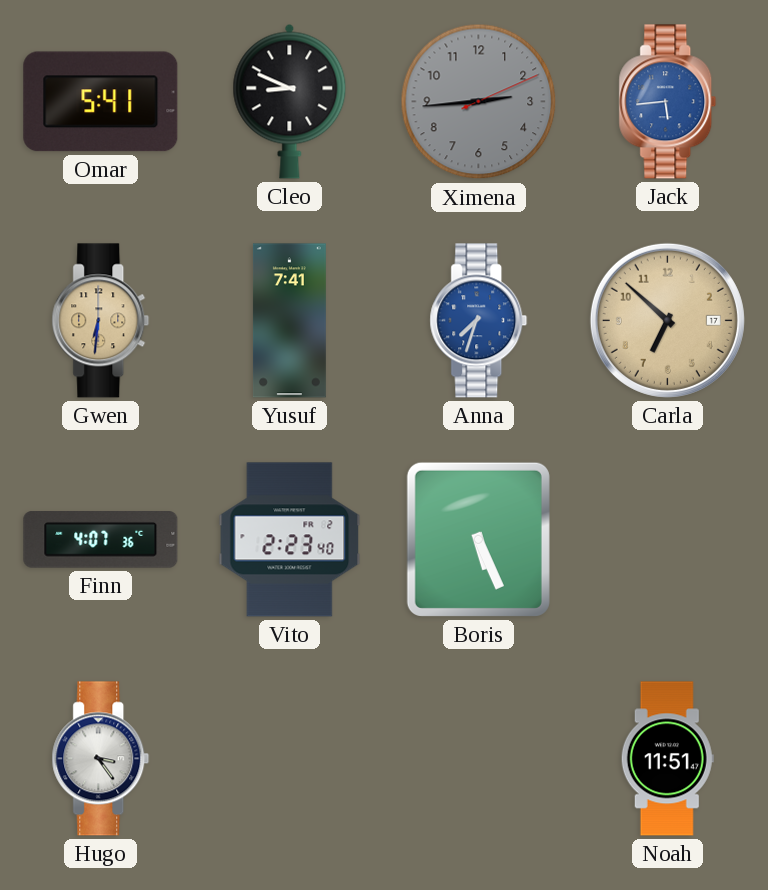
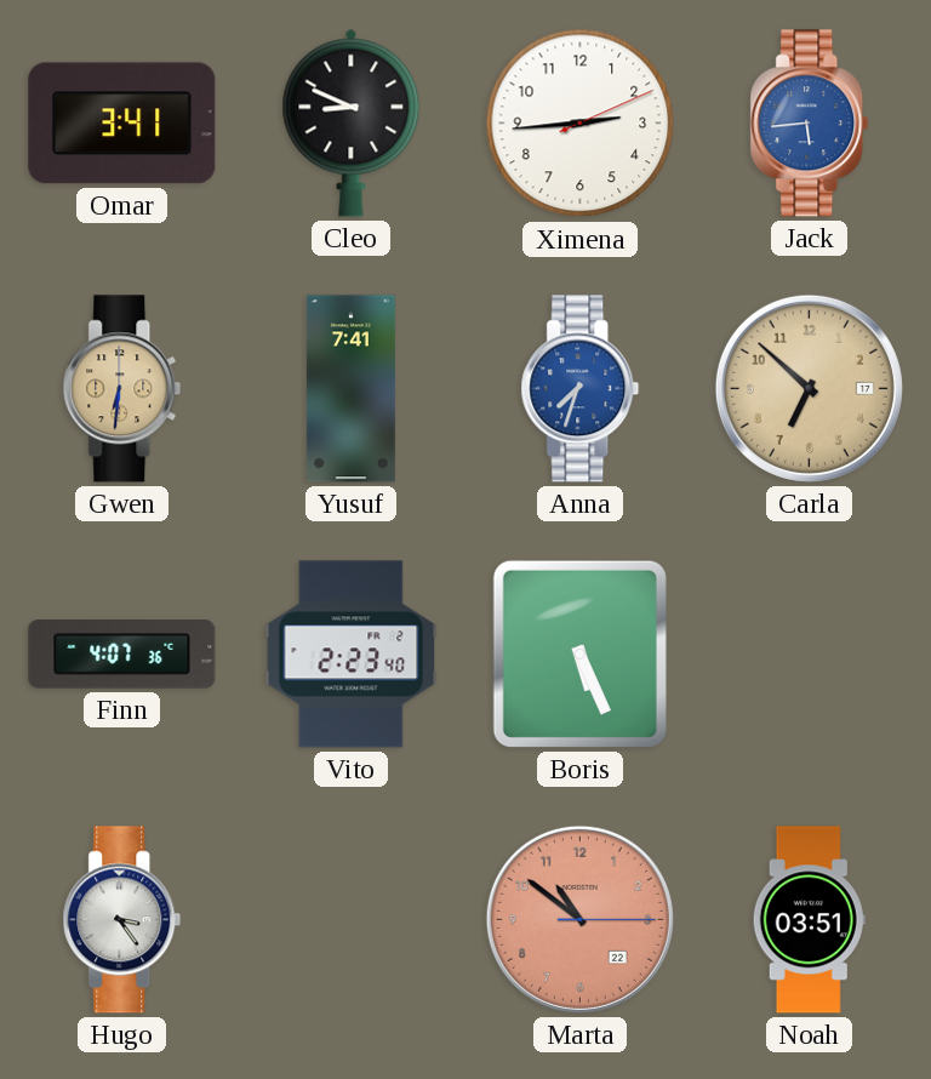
Omar: 5:41 -> 3:41
Ximena dial: grey -> white
Marta: none -> 10:51
Noah: 11:51 -> 03:51
